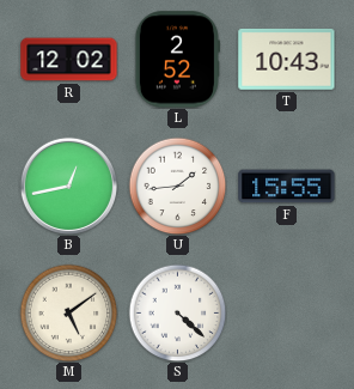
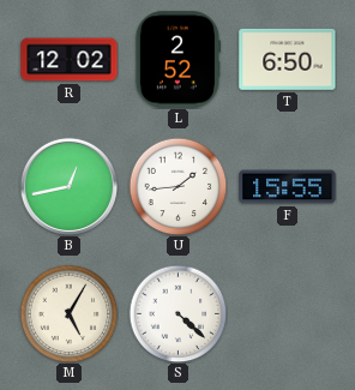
T: 10:43 -> 6:50
M: 5:09 -> 5:05
